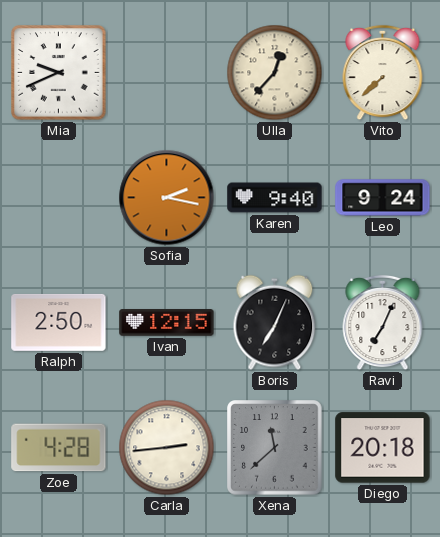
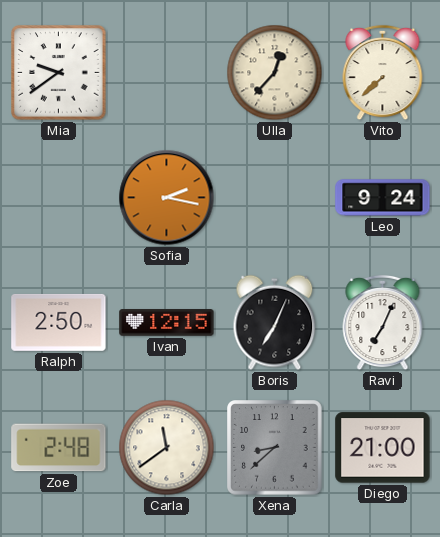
Mia: 9:41 -> 9:39
Karen: 9:40 -> none
Zoe: 4:28 -> 2:48
Carla: 2:44 -> 11:39
Xena: 11:38 -> 8:38
Diego: 20:18 -> 21:00
